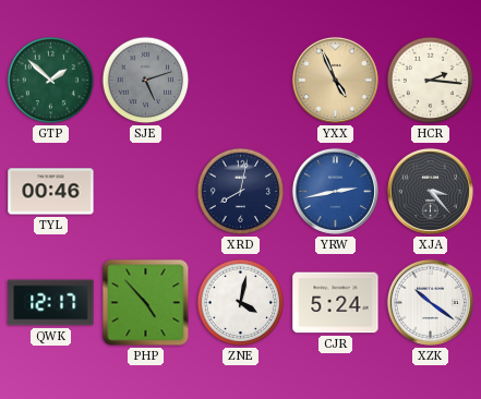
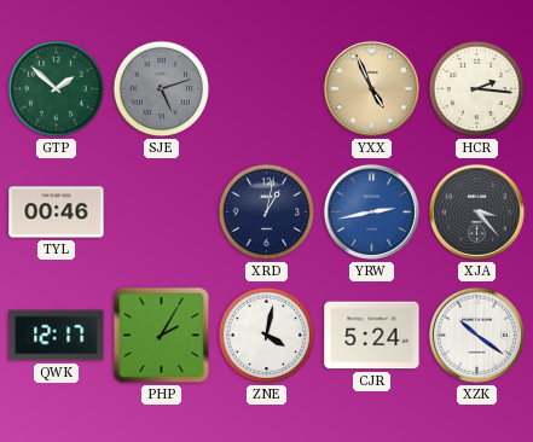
XRD: 8:02 -> 1:02
PHP: 4:53 -> 2:05
